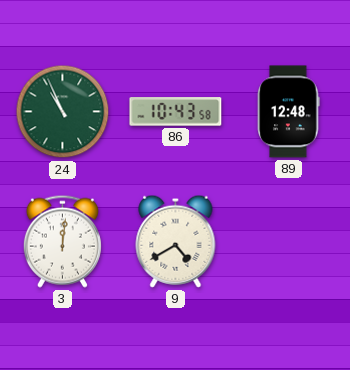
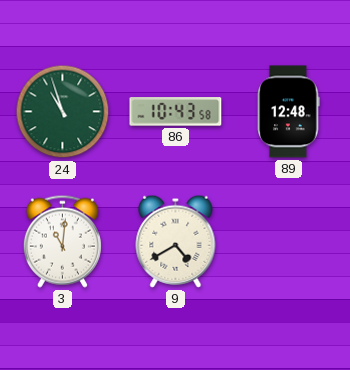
24: 10:56 -> 10:57
3: 12:01 -> 11:01
